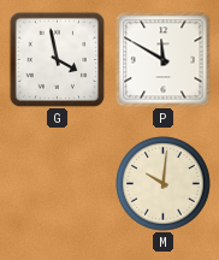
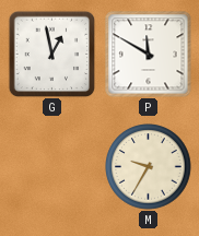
G: 3:58 -> 12:58
M: 10:01 -> 9:35
